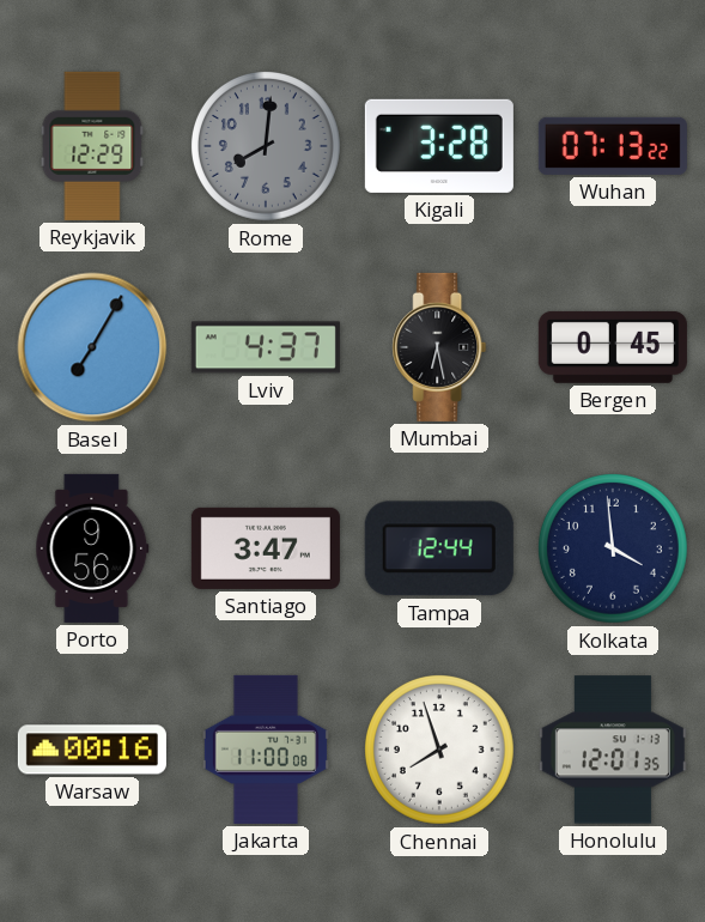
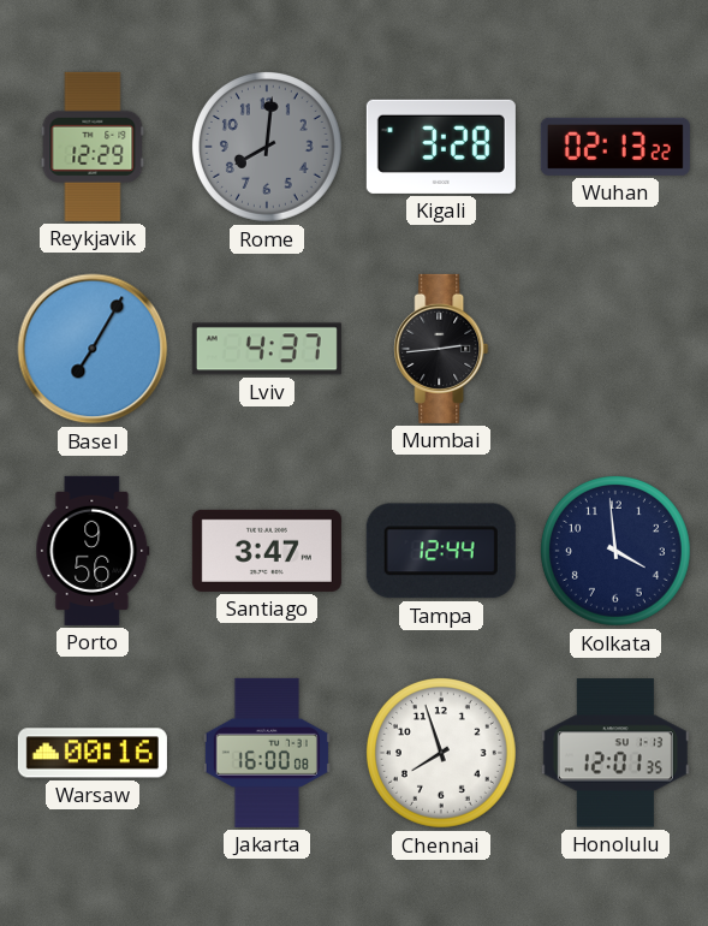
Wuhan: 07:13 -> 02:13
Mumbai: 6:28 -> 2:44
Bergen: 0:45 -> none
Jakarta: 11:00 -> 16:00
